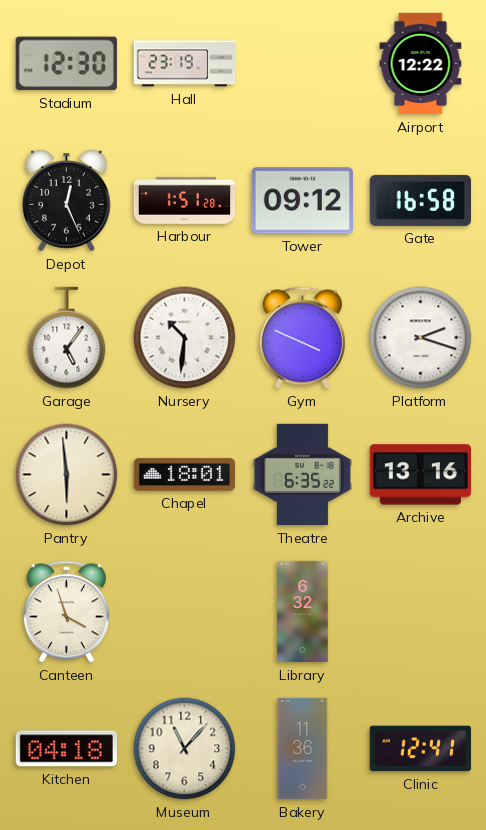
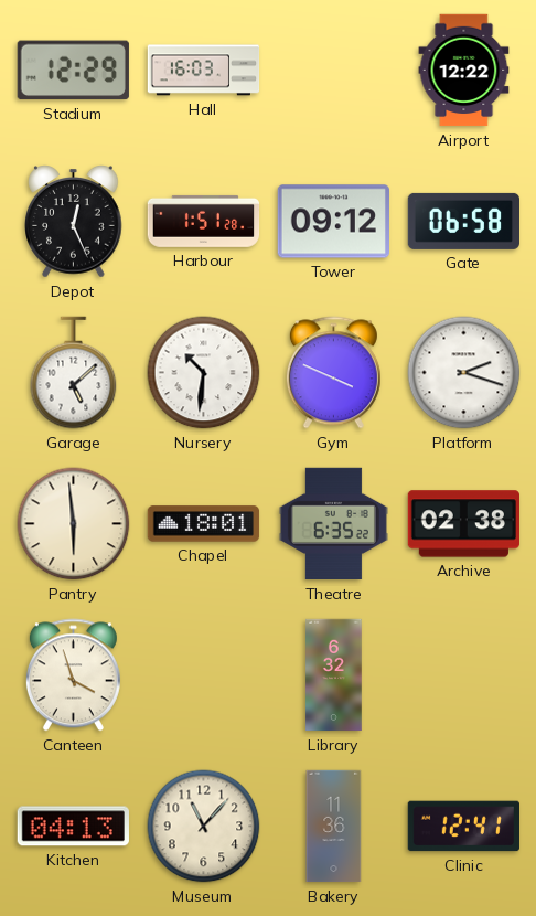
Stadium: 12:30 -> 12:29
Hall: 23:19 -> 16:03
Gate: 16:58 -> 06:58
Garage: 5:06 -> 5:08
Archive: 13:16 -> 02:38
Kitchen: 04:18 -> 04:13
